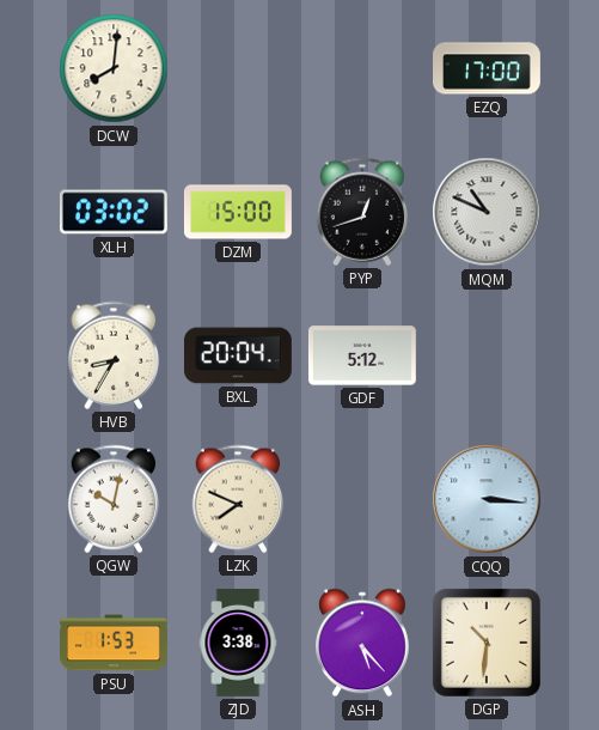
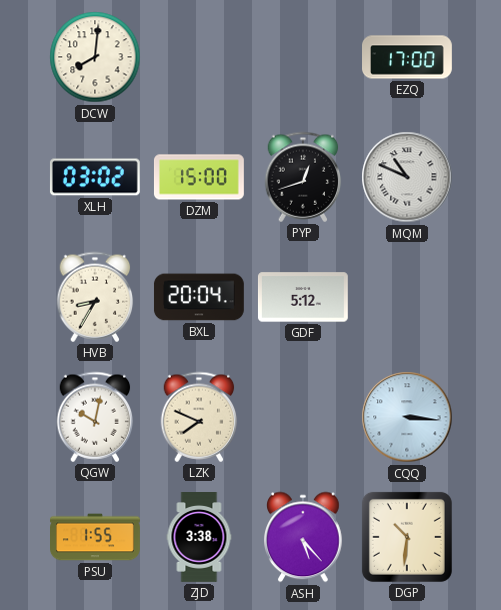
PSU: 1:53 -> 1:55
